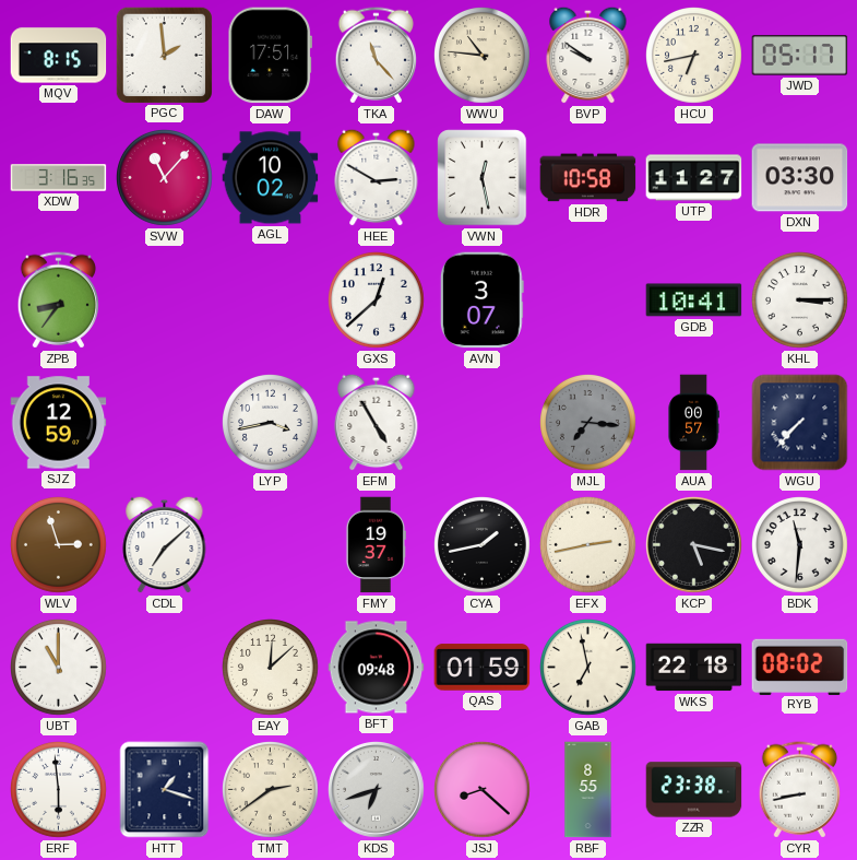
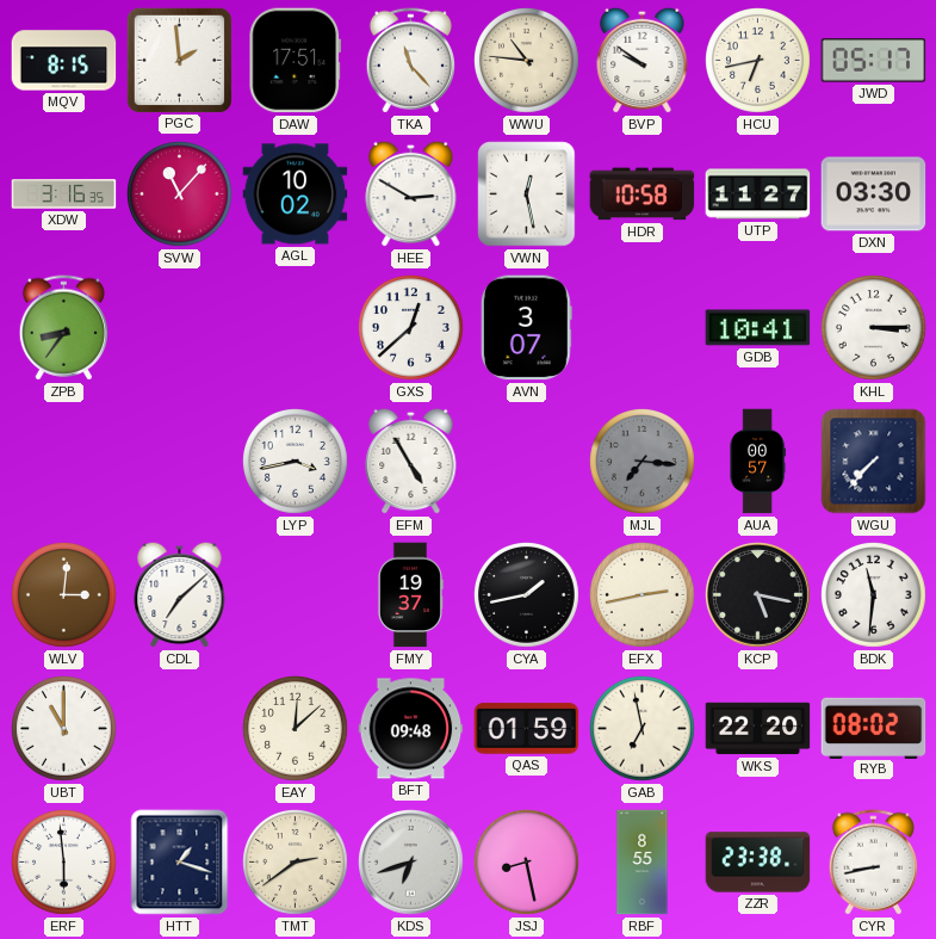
SJZ: 12:59 -> none
WLV: 2:57 -> 3:01
WKS: 22:18 -> 22:20
JSJ: 8:22 -> 8:28
